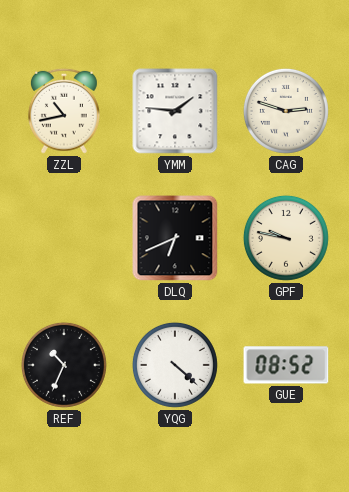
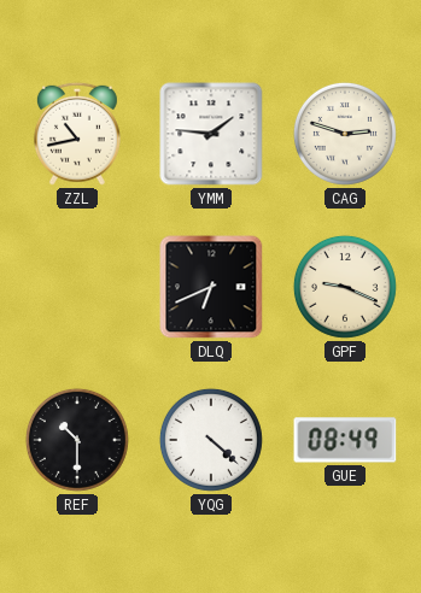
GPF: 9:47 -> 9:19
REF: 10:34 -> 10:30
GUE: 08:52 -> 08:49
